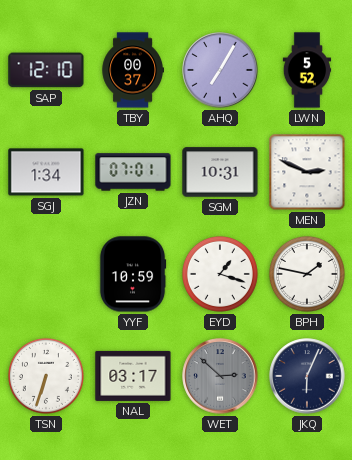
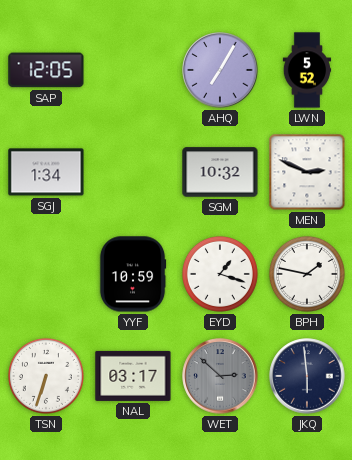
SAP: 12:10 -> 12:05
TBY: 00:37 -> none
JZN: 07:01 -> none
SGM: 10:31 -> 10:32
JKQ: 6:04 -> 5:59
